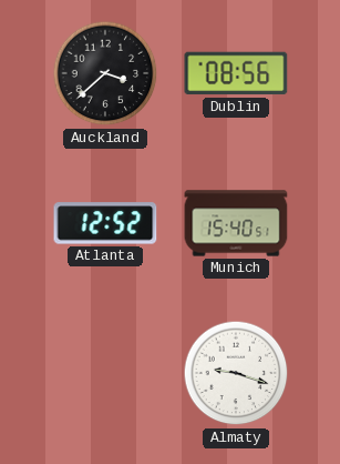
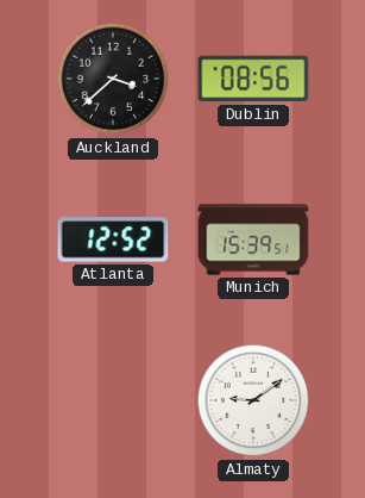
Munich: 15:40 -> 15:39
Almaty: 9:18 -> 9:09
